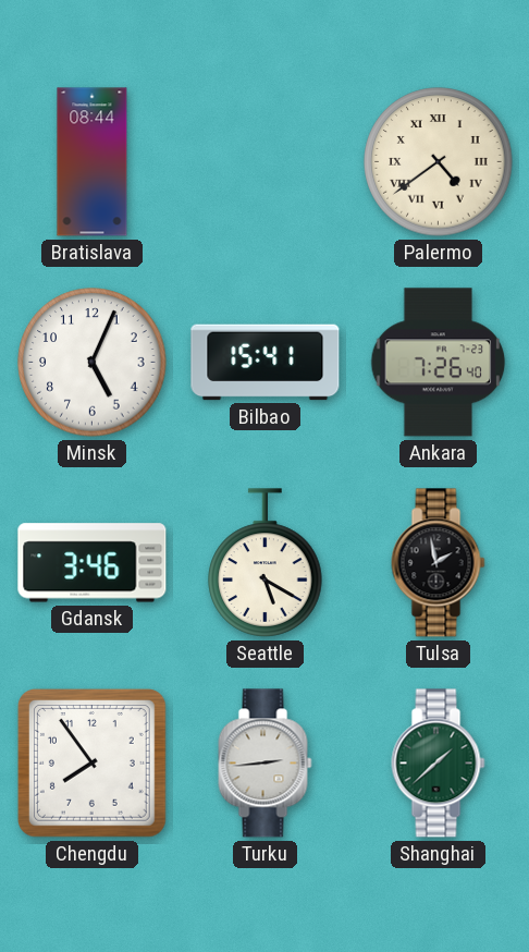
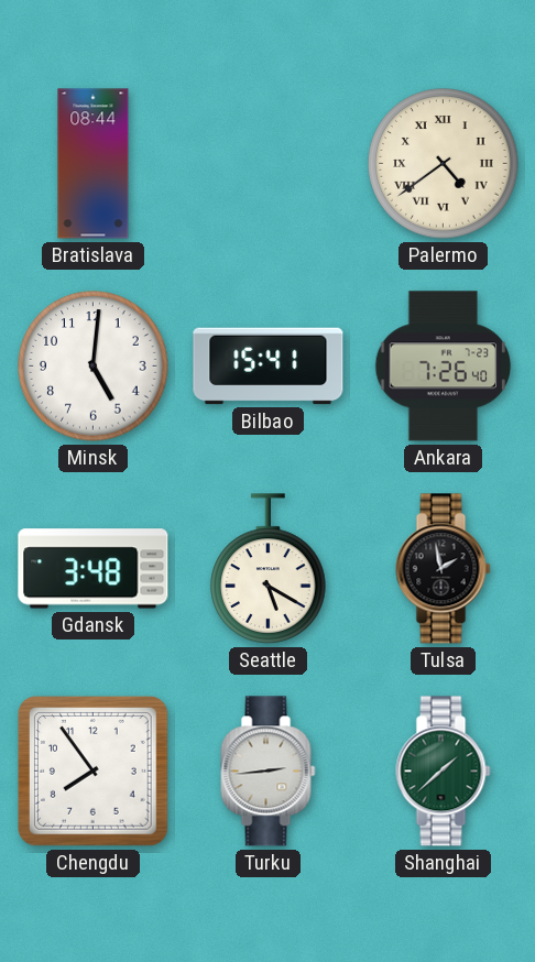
Minsk: 5:04 -> 5:01
Gdansk: 3:46 -> 3:48
